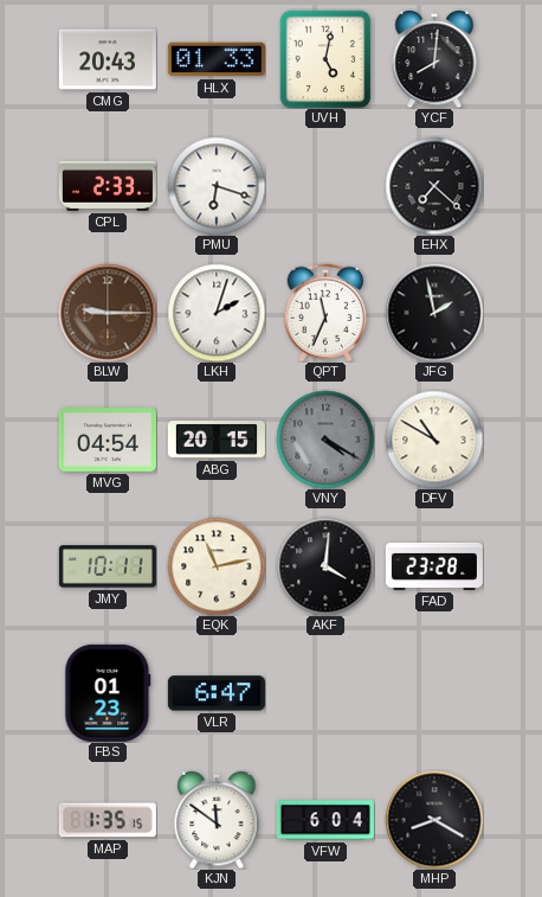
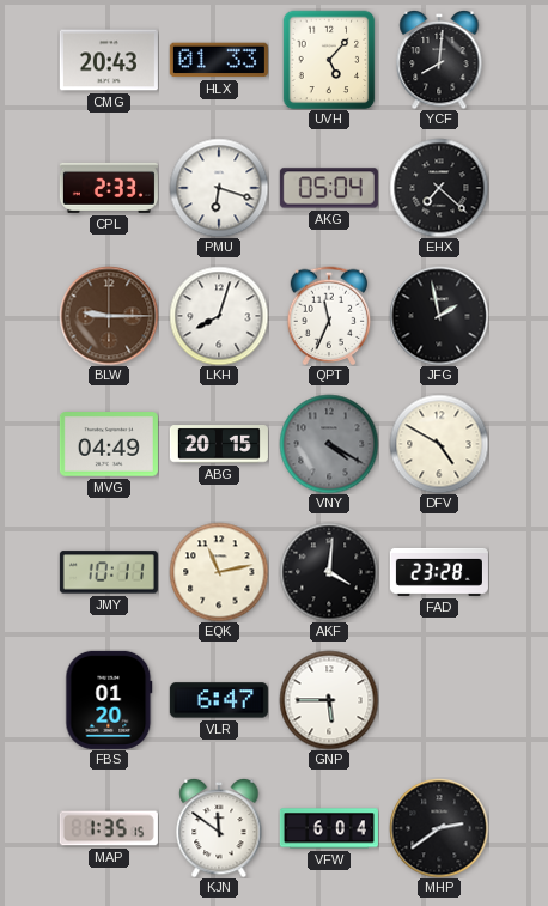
UVH: 5:02 -> 5:07
AKG: none -> 05:04
LKH: 2:03 -> 8:03
MVG: 04:54 -> 04:49
DFV: 10:50 -> 4:50
FBS: 01:23 -> 01:20
GNP: none -> 5:45
MHP: 8:20 -> 2:39
